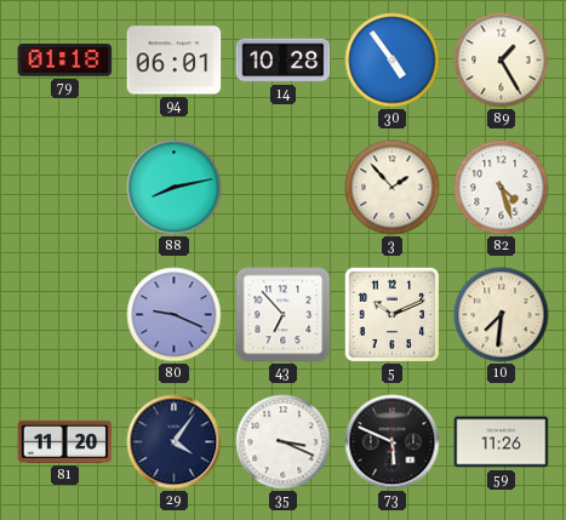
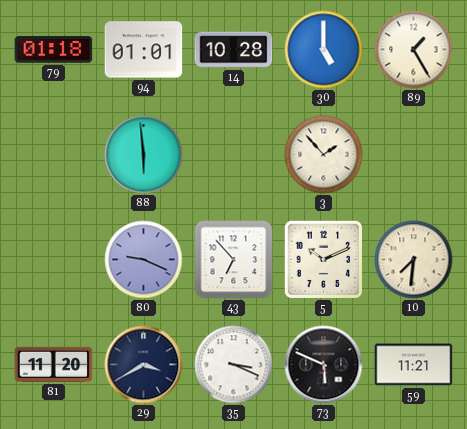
94: 06:01 -> 01:01
30: 4:54 -> 5:00
88: 8:13 -> 5:59
82: 4:27 -> none
29: 4:06 -> 3:40
59: 11:26 -> 11:21
